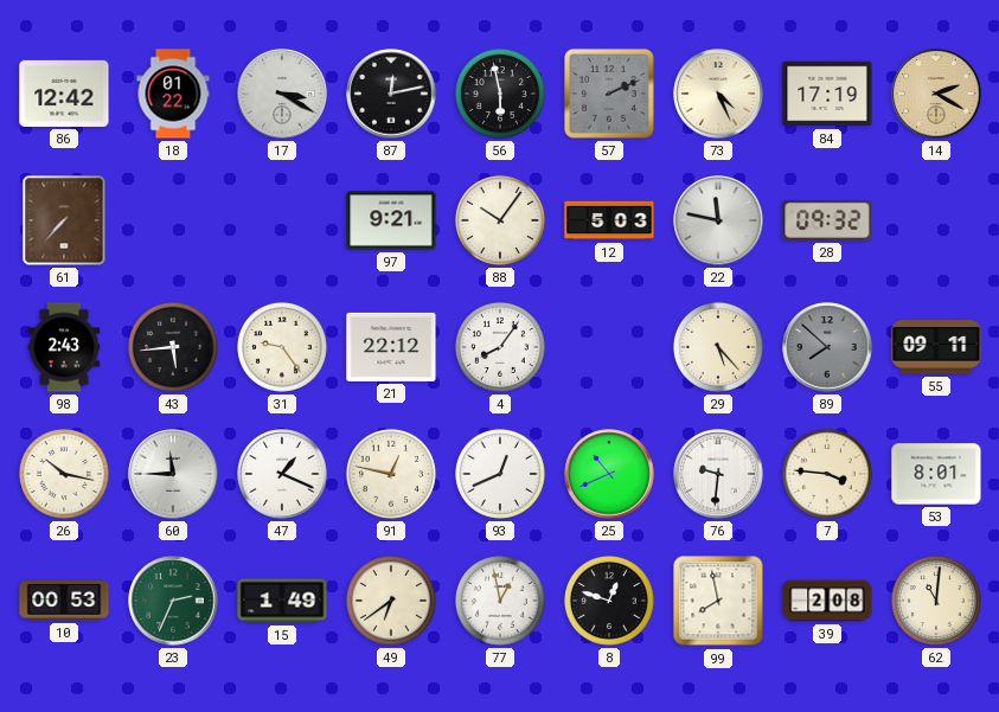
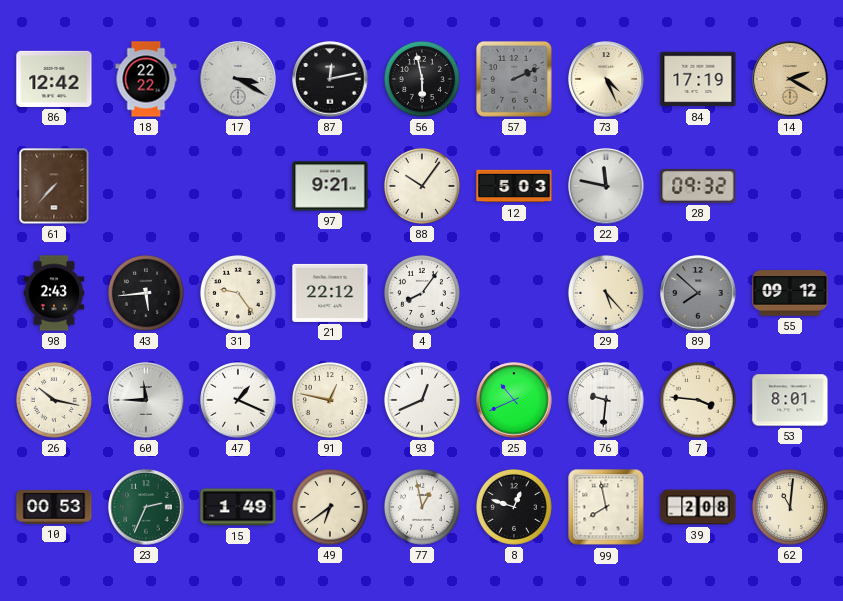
18: 01:22 -> 22:22
55: 09:11 -> 09:12
